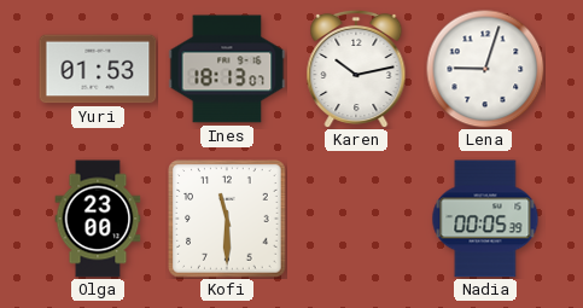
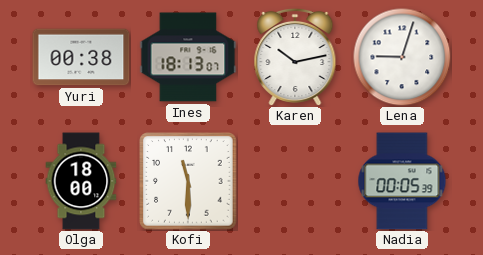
Yuri: 01:53 -> 00:38
Olga: 23:00 -> 18:00
